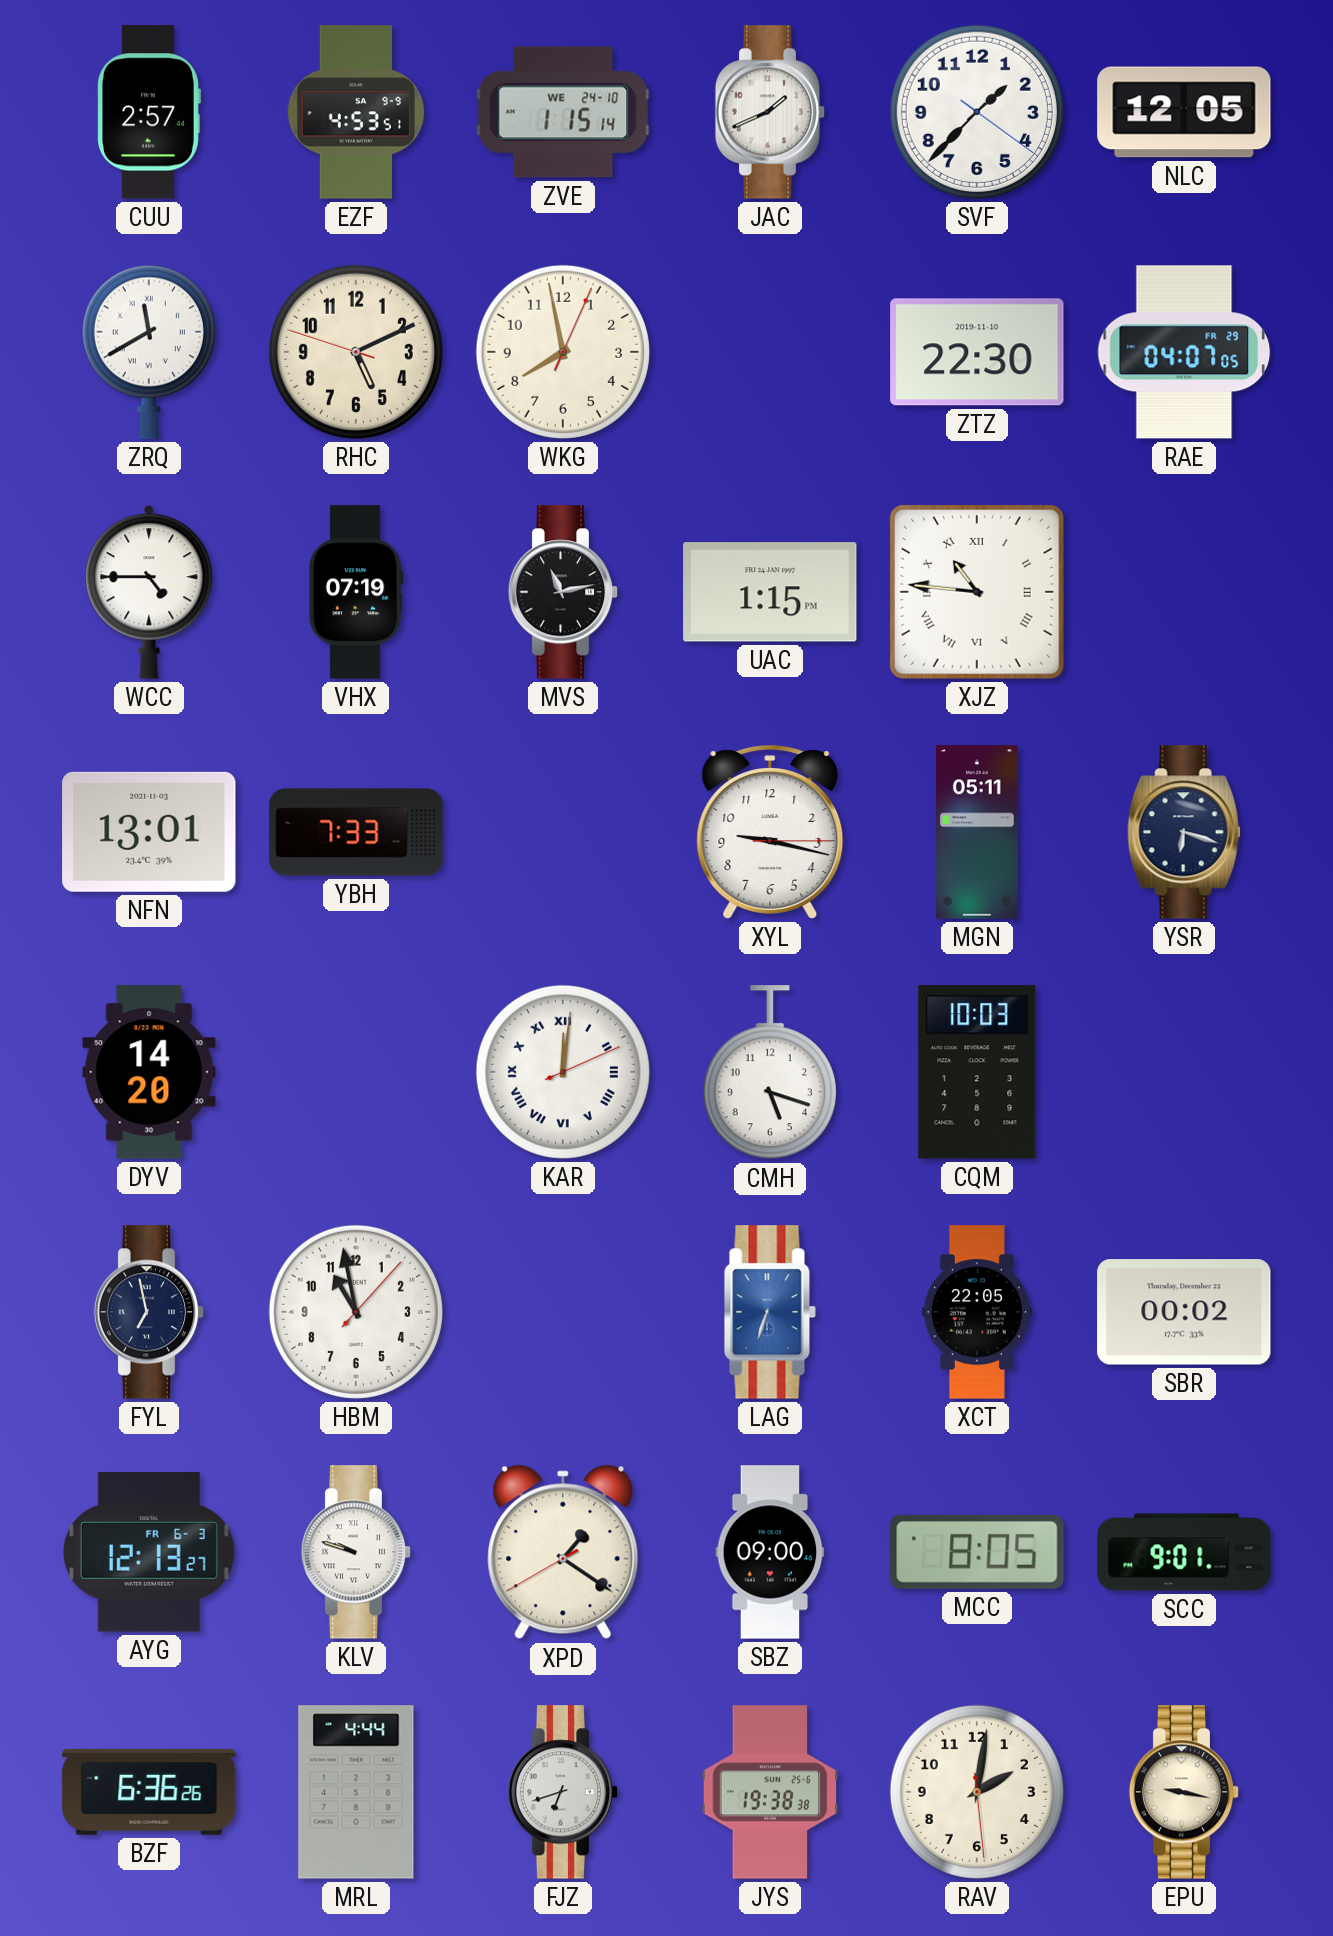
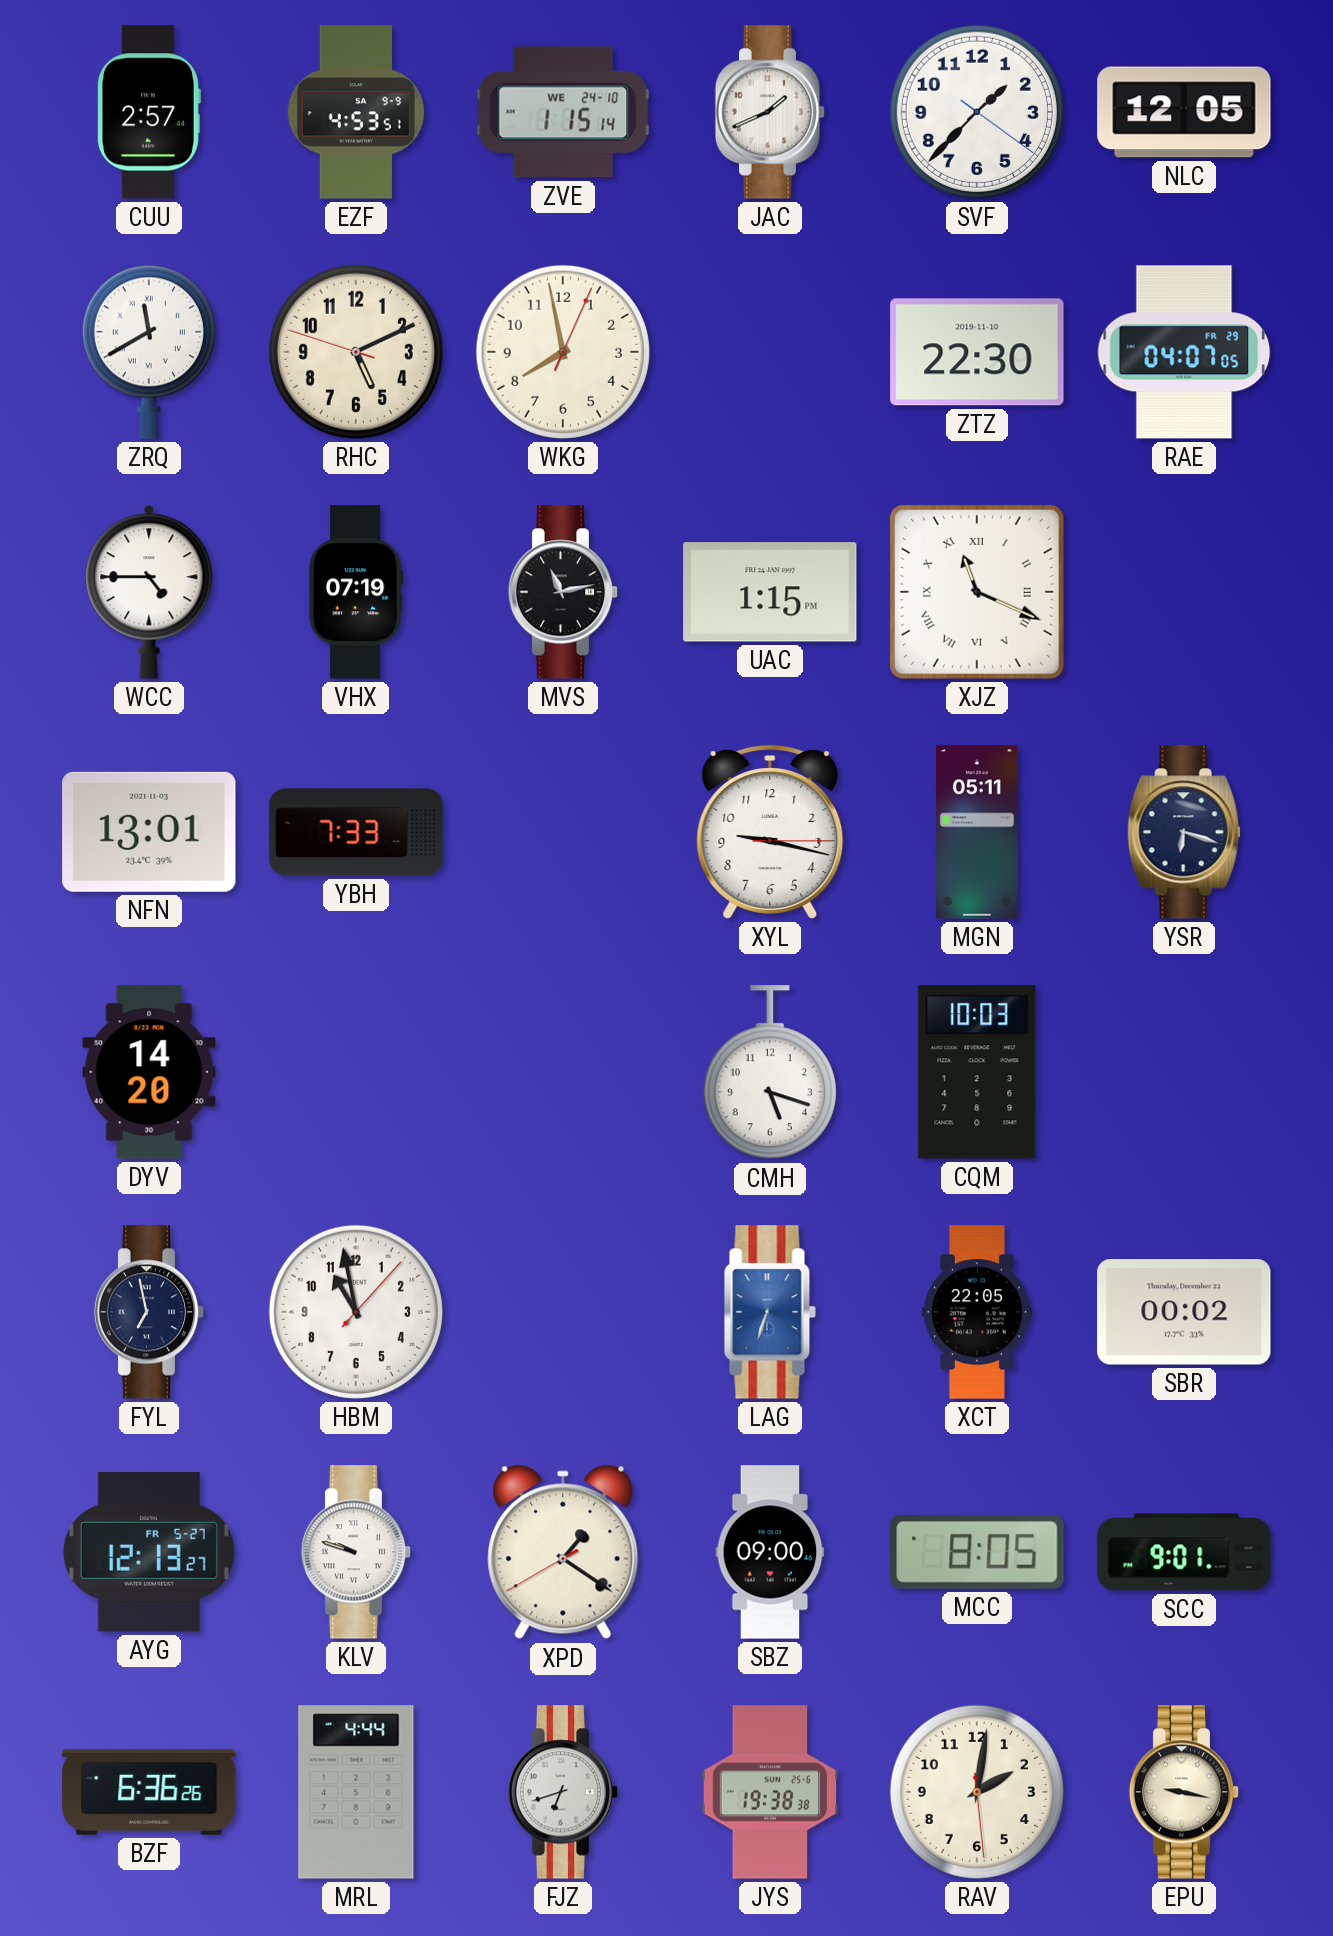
XJZ: 10:46 -> 11:19
KAR: 12:01 -> none
AYG date: FR 6-3 -> FR 5-27
